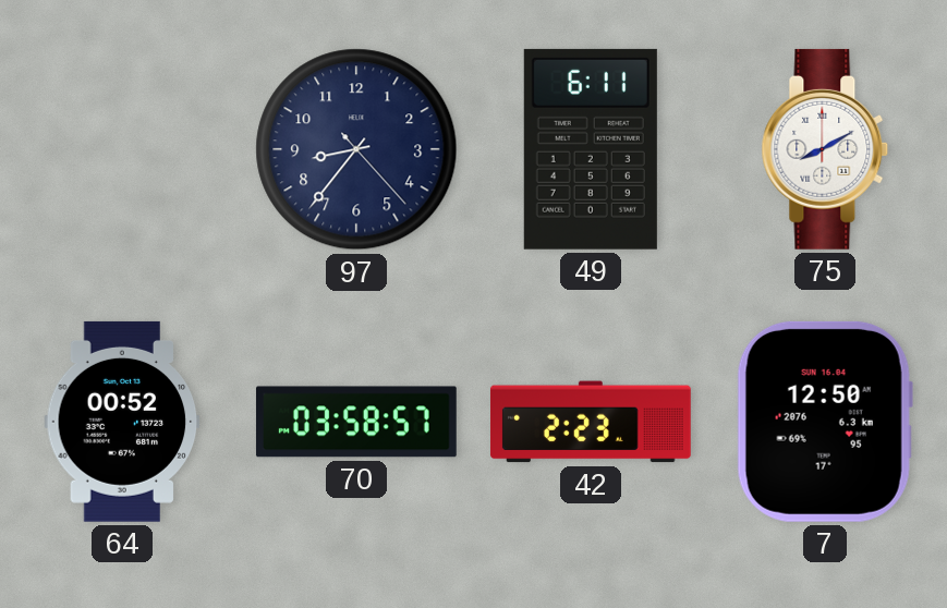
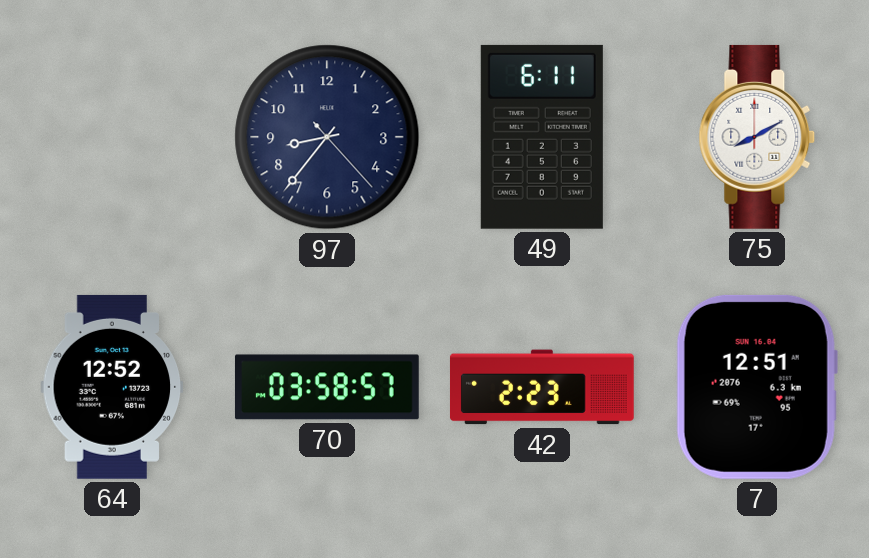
64: 00:52 -> 12:52
7: 12:50 -> 12:51
